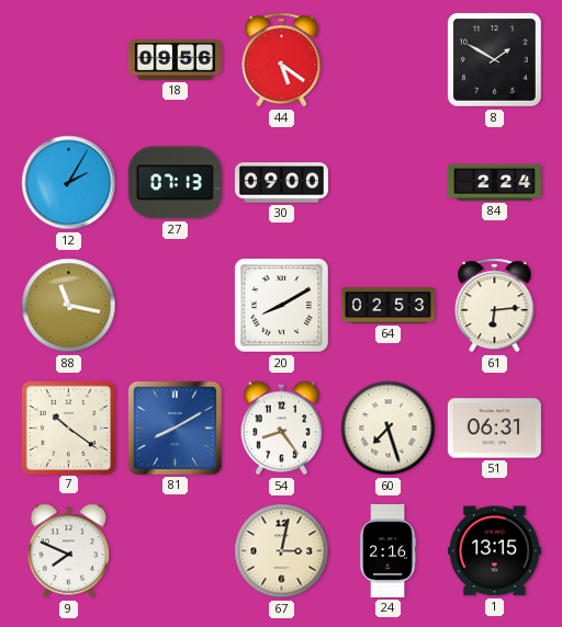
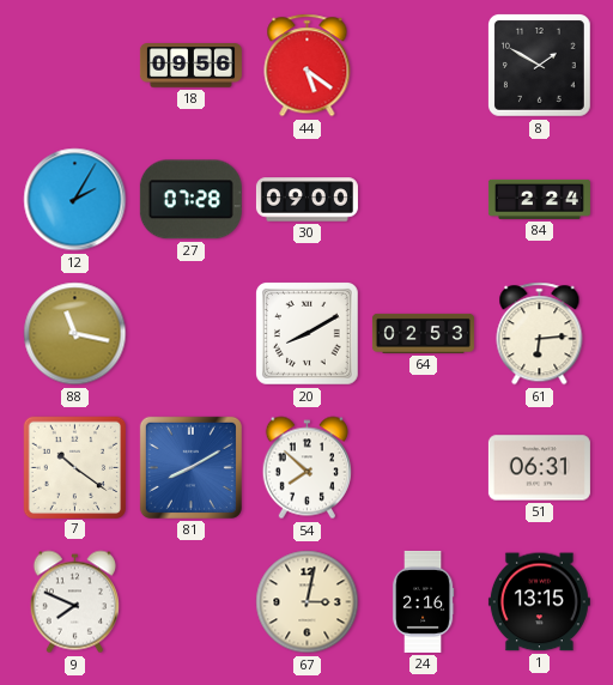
27: 07:13 -> 07:28
54: 8:24 -> 7:52
60: 7:27 -> none
